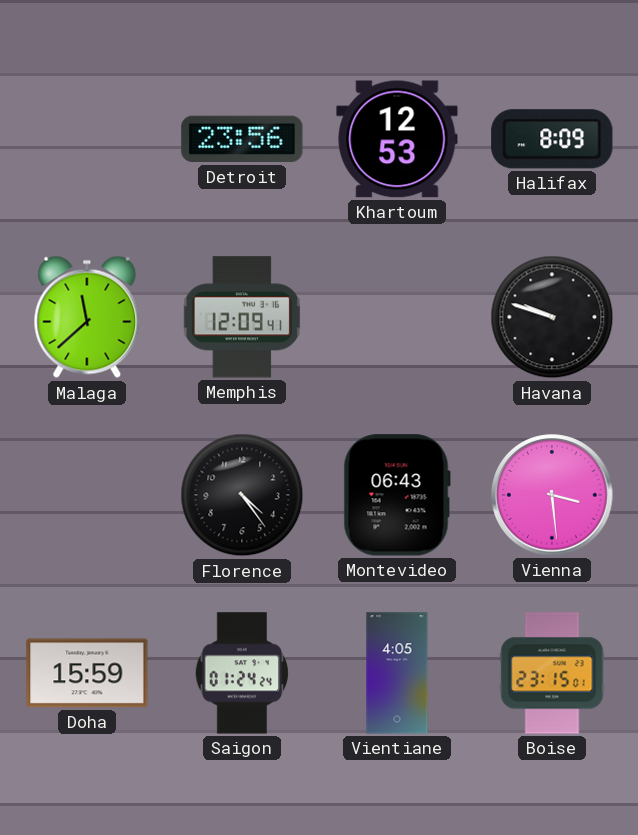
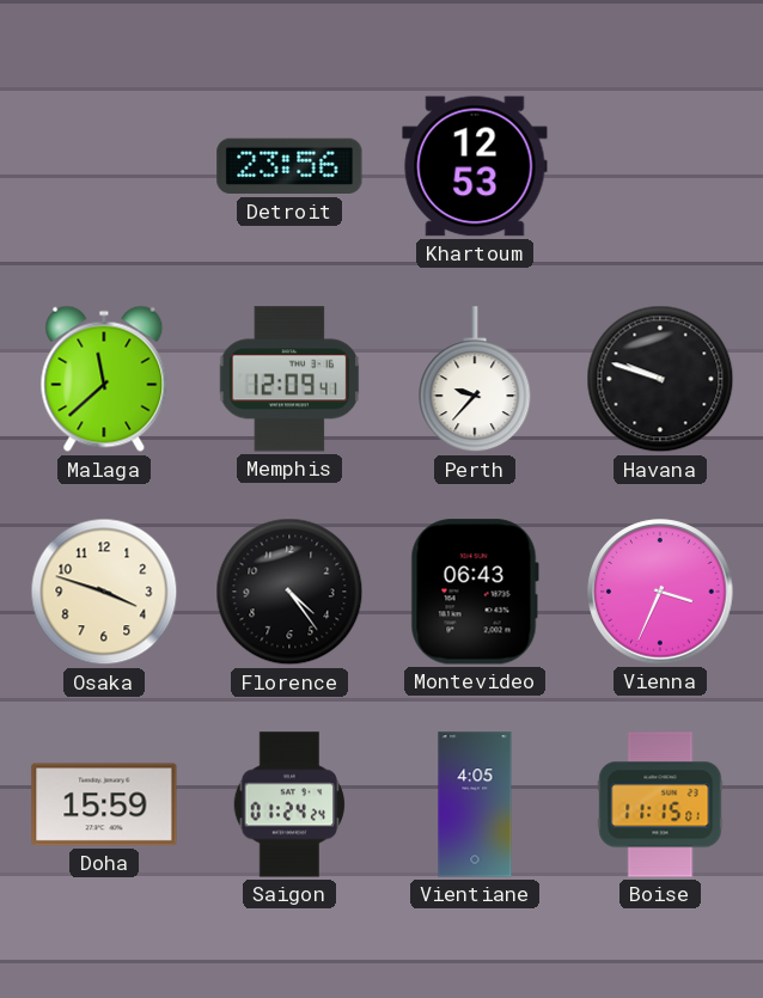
Halifax: 8:09 -> none
Perth: none -> 9:37
Osaka: none -> 3:48
Vienna: 3:29 -> 3:34
Boise: 23:15 -> 11:15
